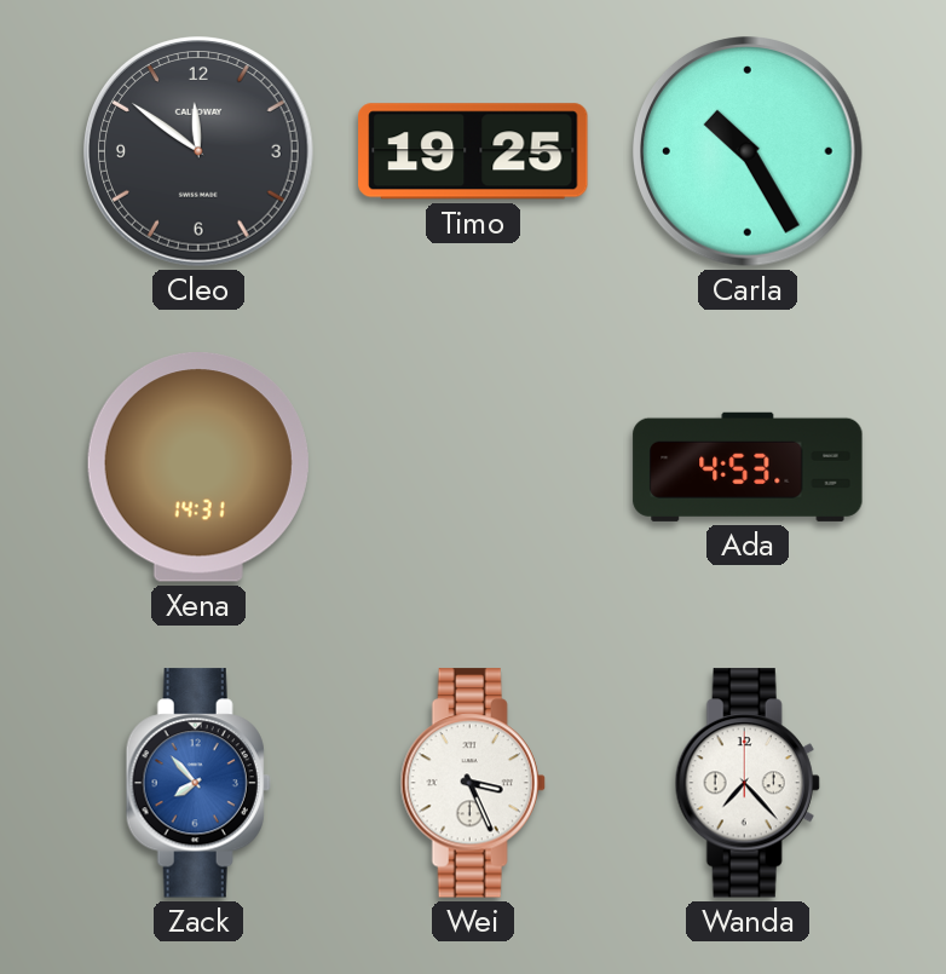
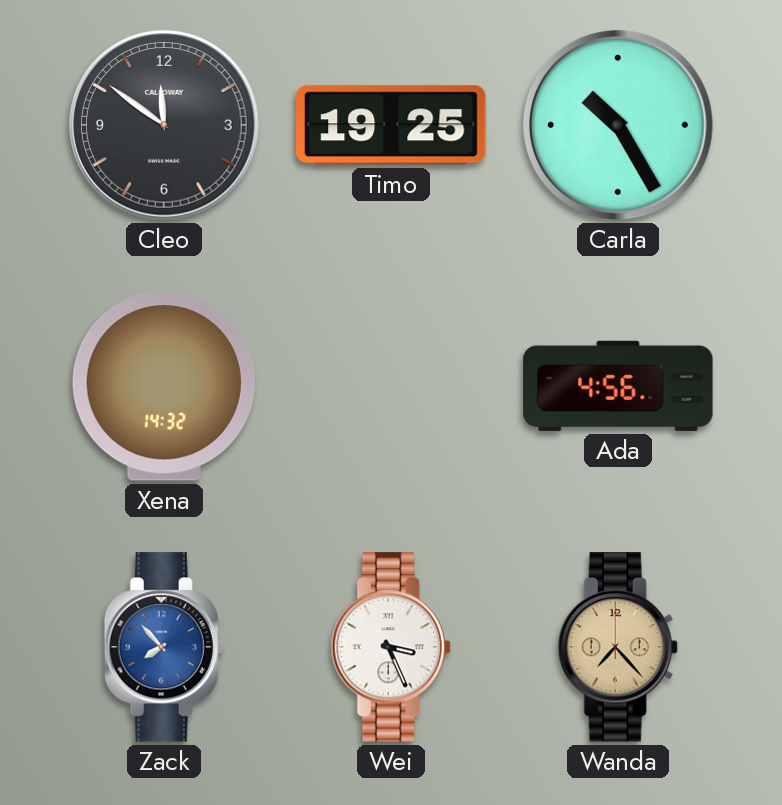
Xena: 14:31 -> 14:32
Ada: 4:53 -> 4:56
Wanda dial: white -> champagne
